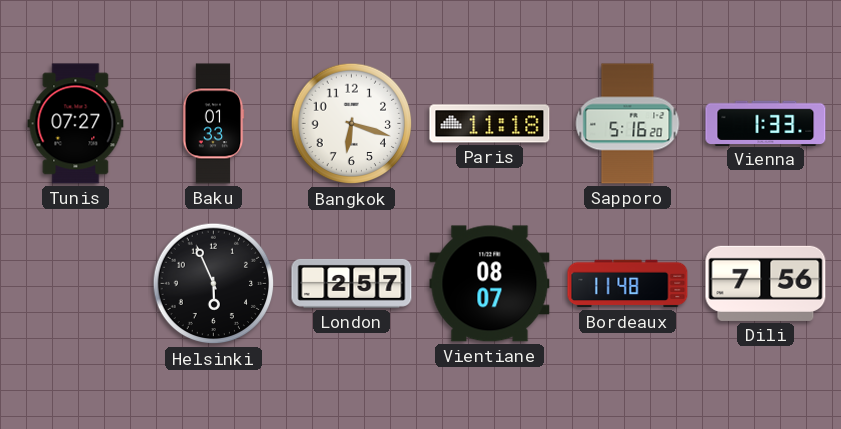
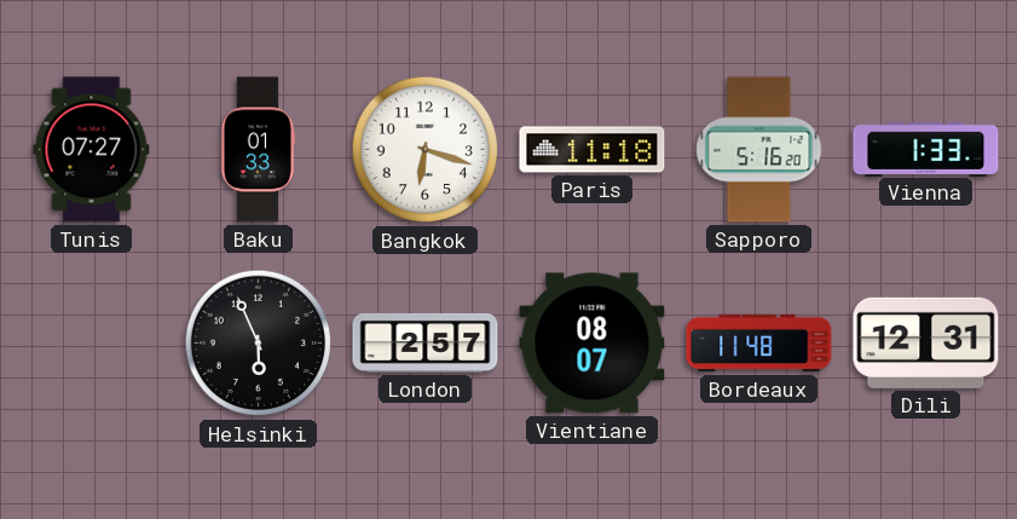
Dili: 7:56 -> 12:31
